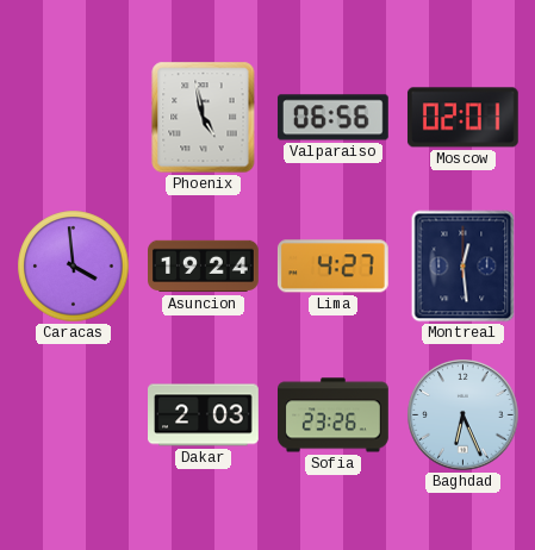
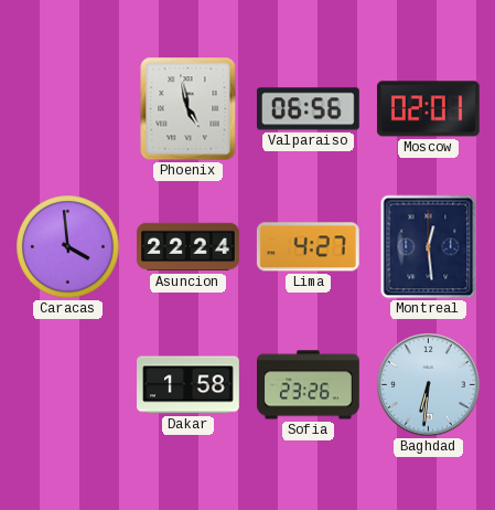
Asuncion: 19:24 -> 22:24
Dakar: 2:03 -> 1:58
Baghdad: 6:26 -> 6:31
